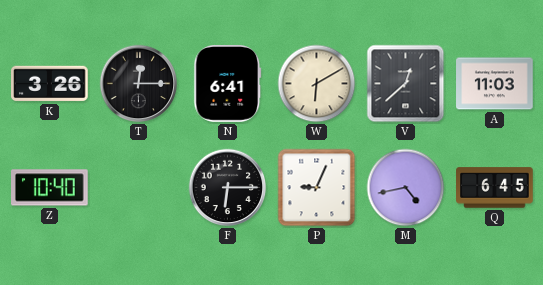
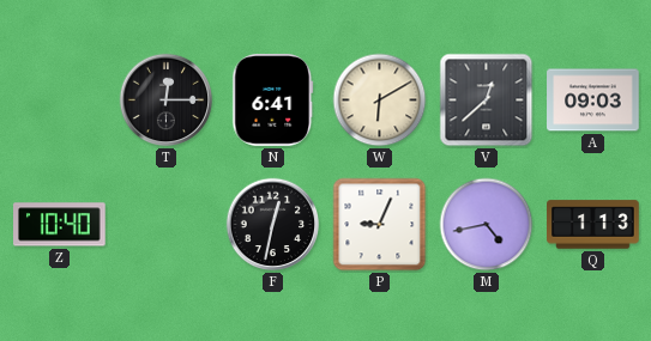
K: 3:26 -> none
A: 11:03 -> 09:03
F: 6:15 -> 12:32
Q: 6:45 -> 1:13
